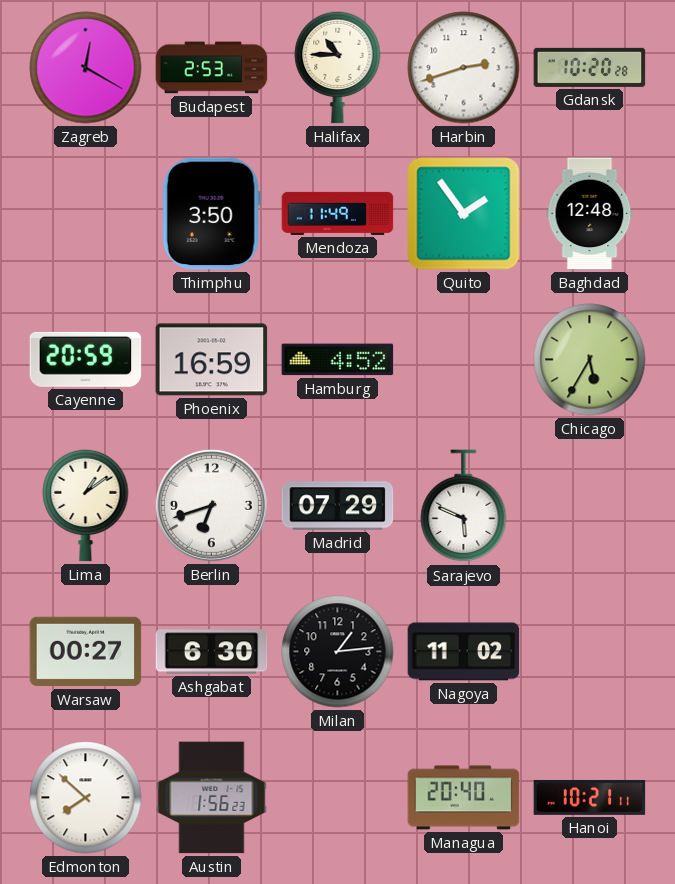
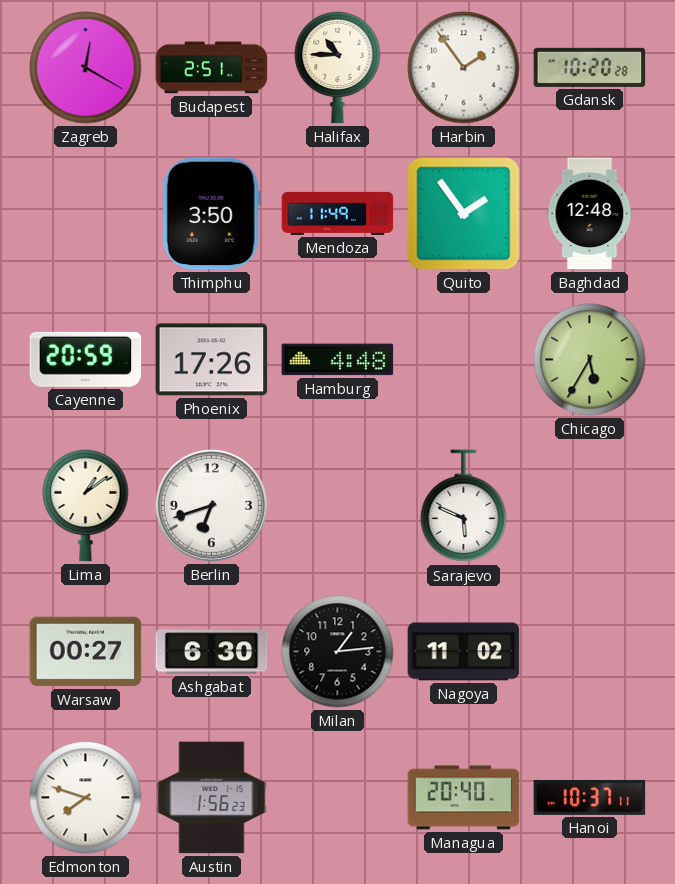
Budapest: 2:53 -> 2:51
Harbin: 2:42 -> 1:54
Phoenix: 16:59 -> 17:26
Hamburg: 4:52 -> 4:48
Madrid: 07:29 -> none
Edmonton: 7:52 -> 7:48
Hanoi: 10:21 -> 10:37
